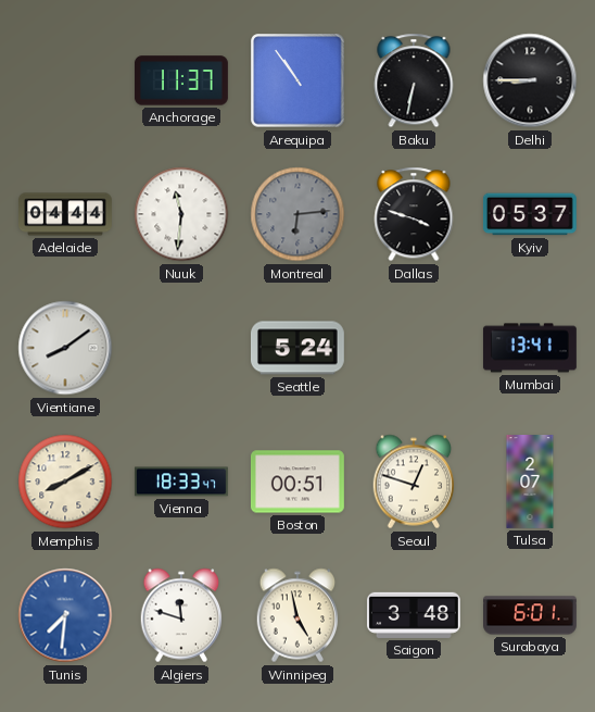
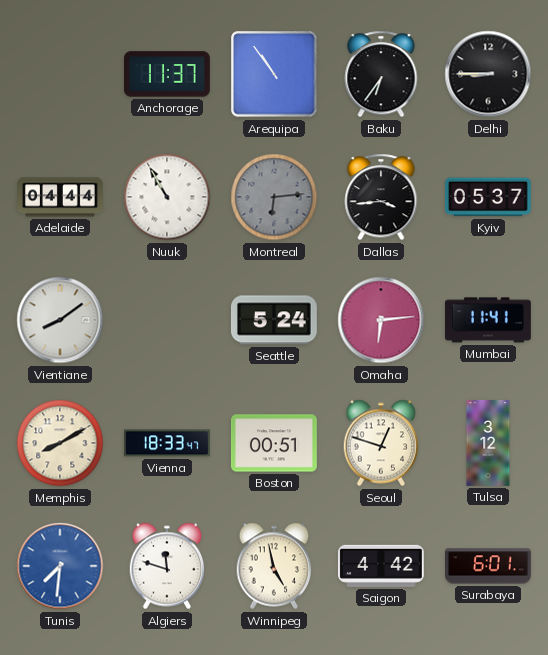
Baku: 6:32 -> 6:36
Nuuk: 11:31 -> 10:55
Dallas: 3:48 -> 3:44
Omaha: none -> 6:14
Mumbai: 13:41 -> 11:41
Tulsa: 2:07 -> 3:12
Saigon: 3:48 -> 4:42
